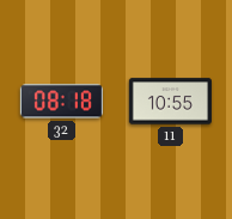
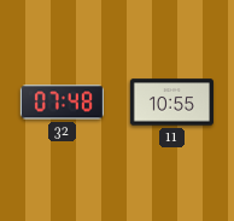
32: 08:18 -> 07:48
